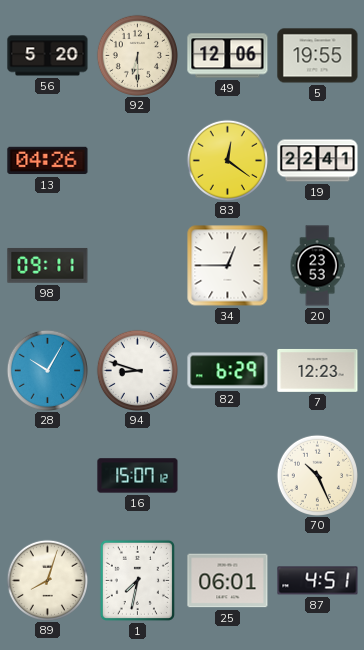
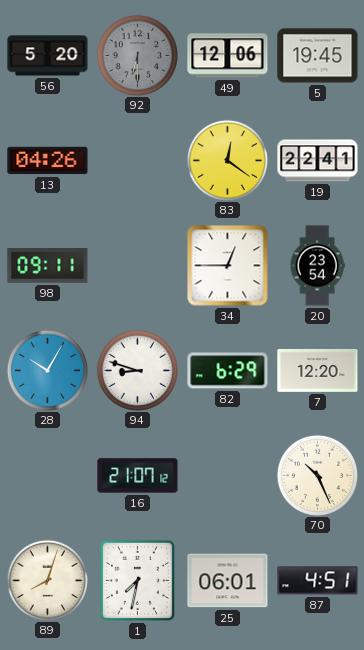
92 dial: cream -> grey
5: 19:55 -> 19:45
20: 23:53 -> 23:54
7: 12:23 -> 12:20
16: 15:07 -> 21:07
